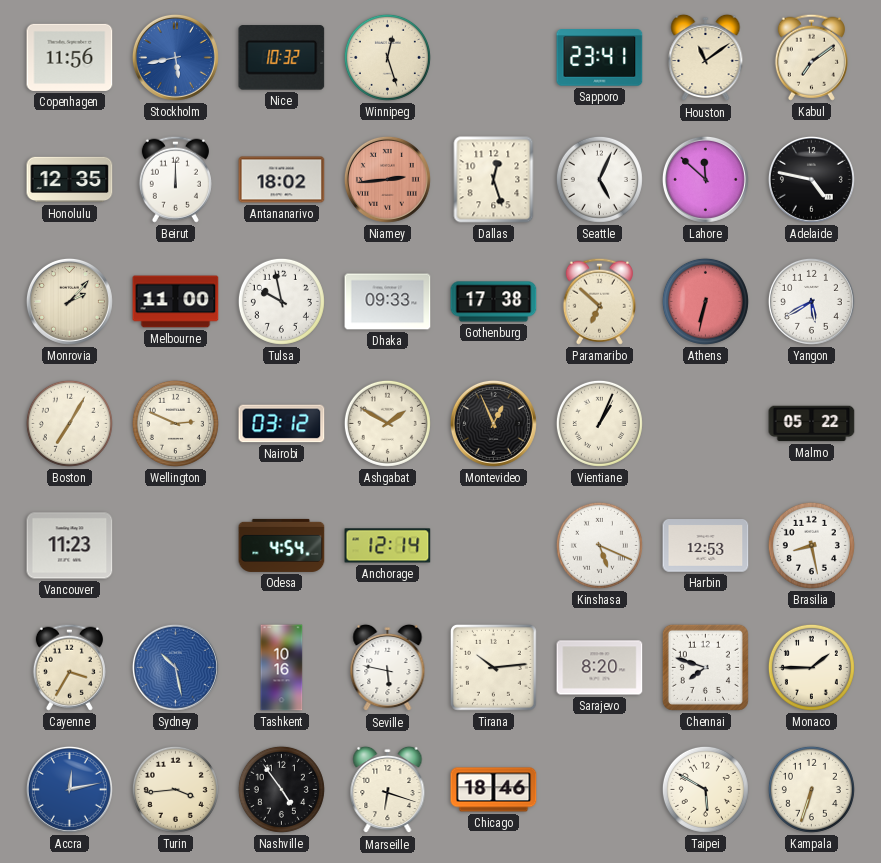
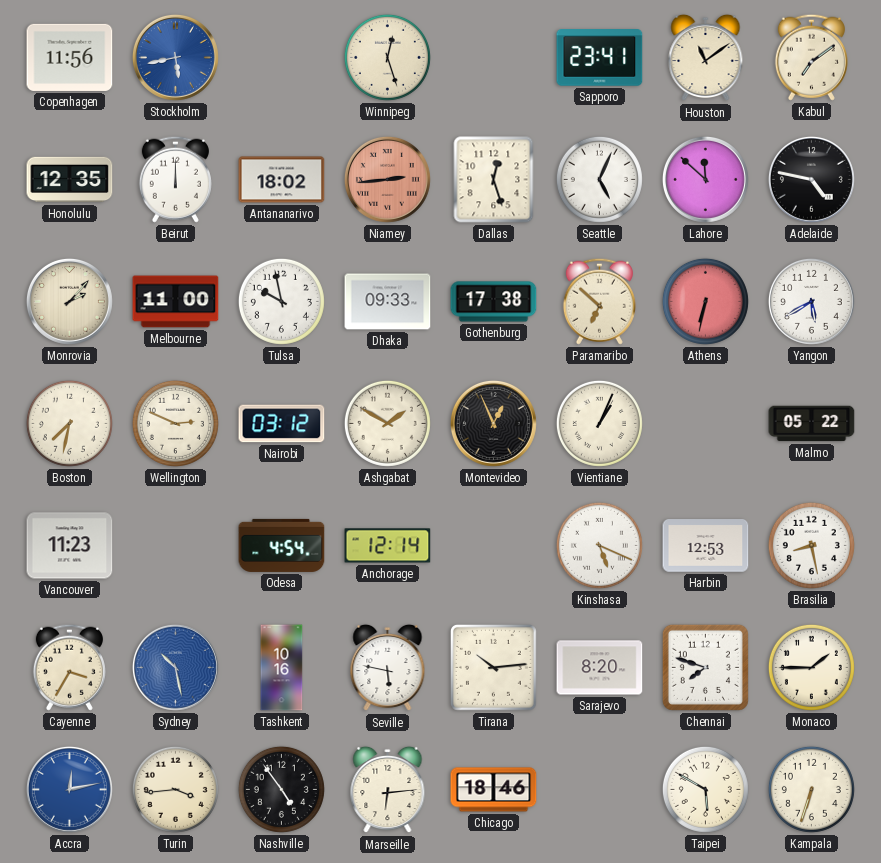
Nice: 10:32 -> none
Boston: 7:05 -> 7:32
Marseille: 6:18 -> 6:14
